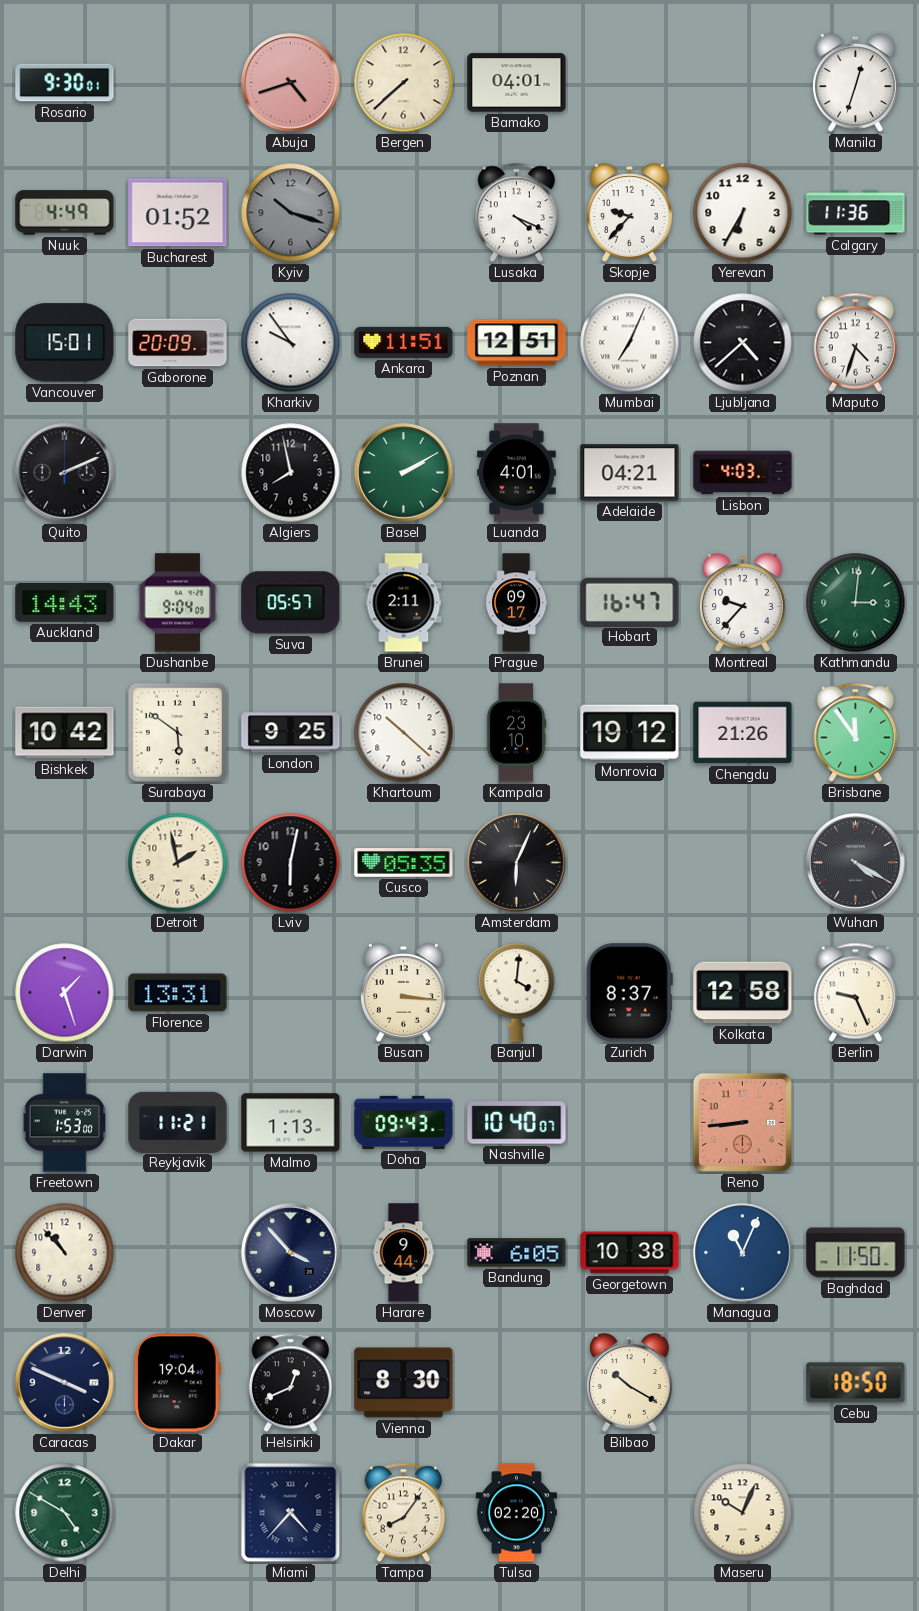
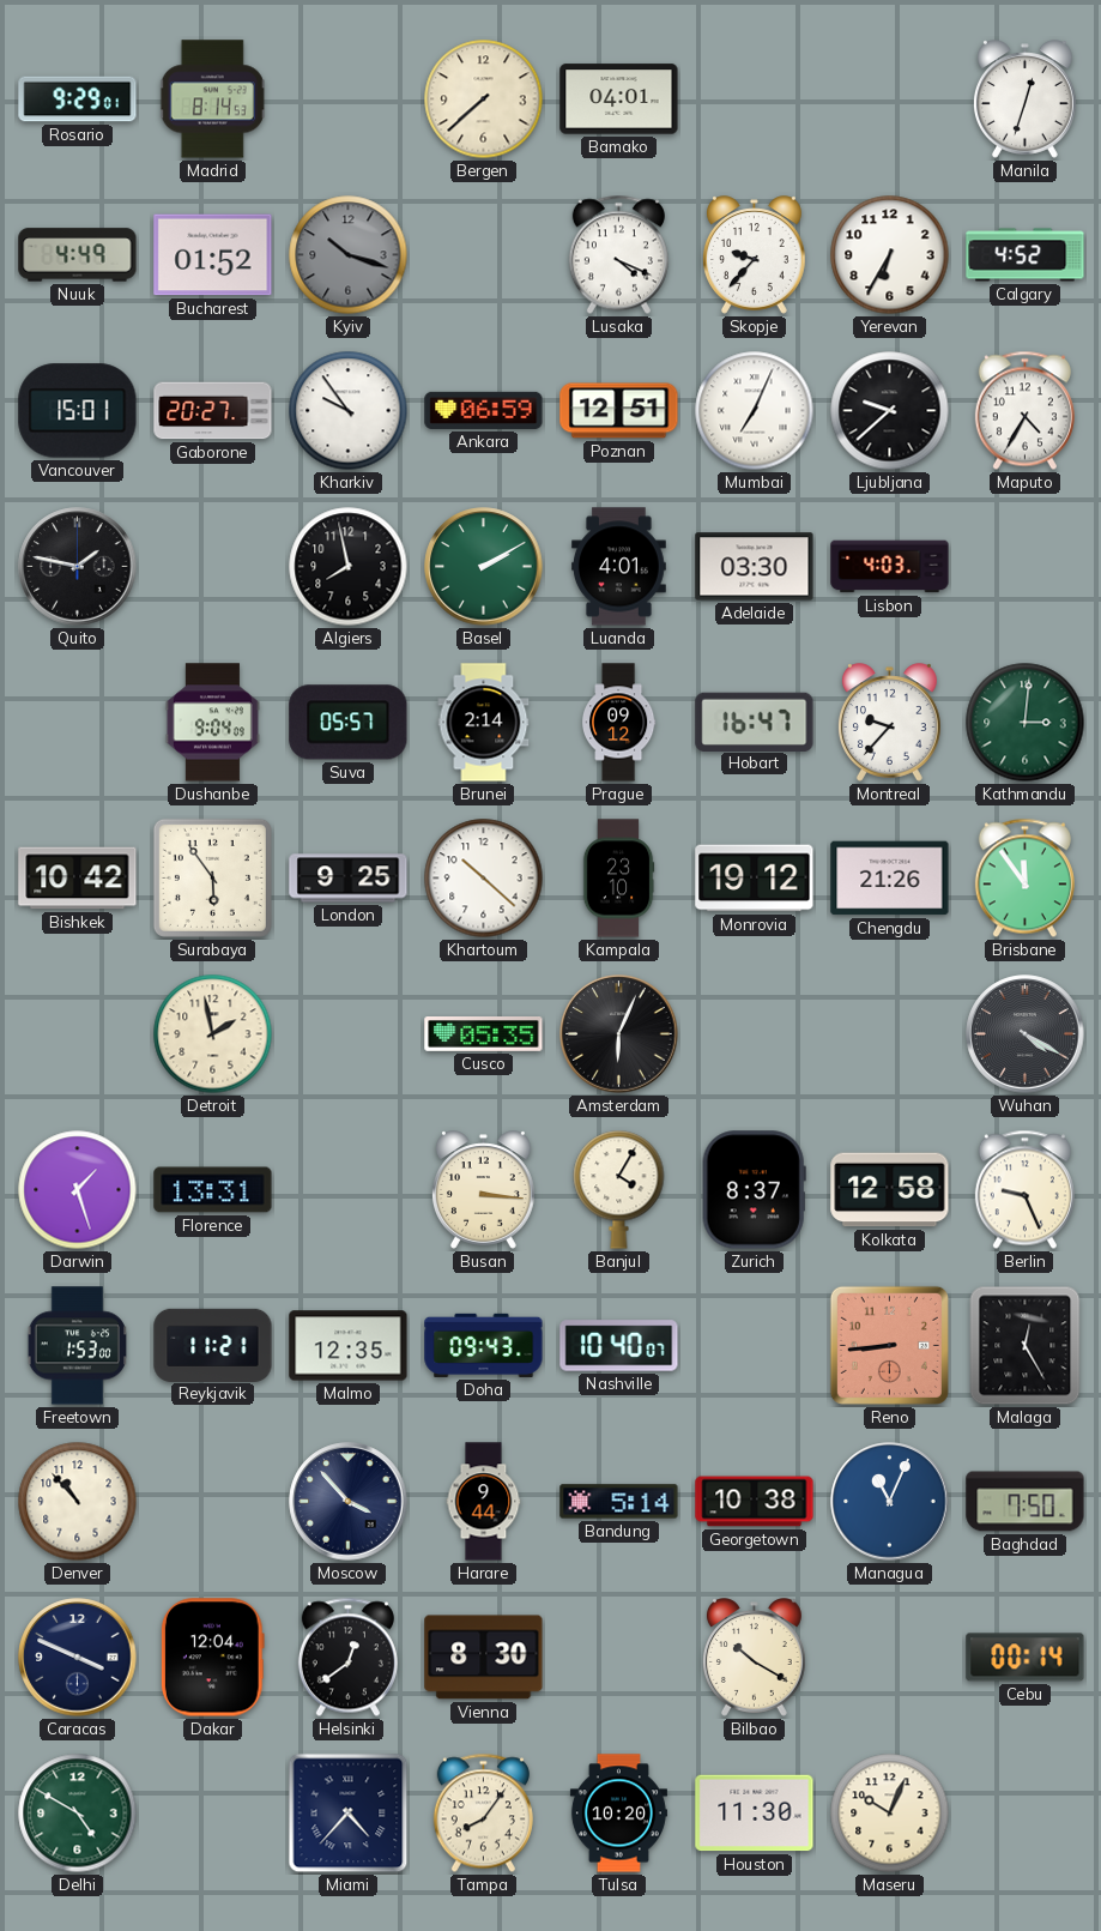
Rosario: 9:30 -> 9:29
Madrid: none -> 8:14
Abuja: 4:42 -> none
Calgary: 11:36 -> 4:52
Gaborone: 20:09 -> 20:27
Ankara: 11:51 -> 06:59
Ljubljana: 4:38 -> 9:38
Maputo: 4:33 -> 4:35
Quito: 2:11 -> 1:47
Adelaide: 04:21 -> 03:30
Auckland: 14:43 -> none
Brunei: 2:11 -> 2:14
Prague: 09:17 -> 09:12
Surabaya: 5:51 -> 5:54
Lviv: 6:02 -> none
Banjul: 4:01 -> 4:05
Malmo: 1:13 -> 12:35
Malaga: none -> 12:25
Bandung: 6:05 -> 5:14
Baghdad: 11:50 -> 7:50
Dakar: 19:04 -> 12:04
Helsinki: 12:41 -> 12:39
Cebu: 18:50 -> 00:14
Tulsa: 02:20 -> 10:20
Houston: none -> 11:30
